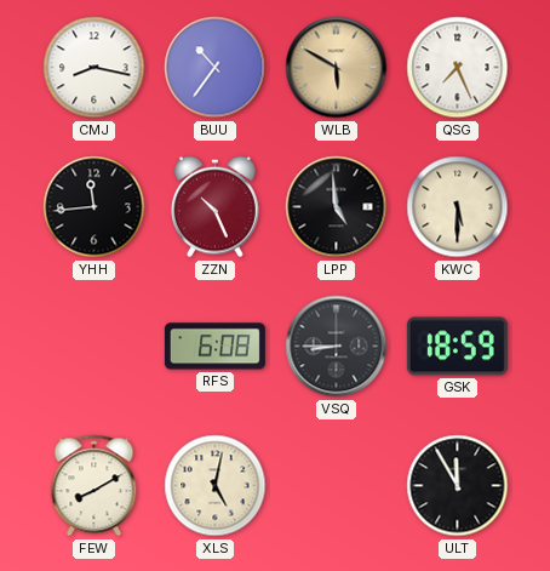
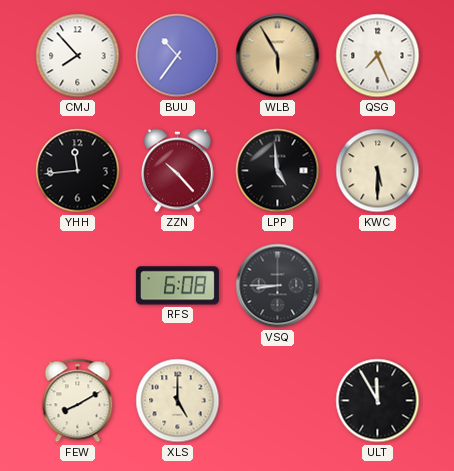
CMJ: 8:17 -> 7:53
WLB: 5:50 -> 5:55
ZZN: 10:26 -> 10:23
GSK: 18:59 -> none
XLS: 5:02 -> 5:00
